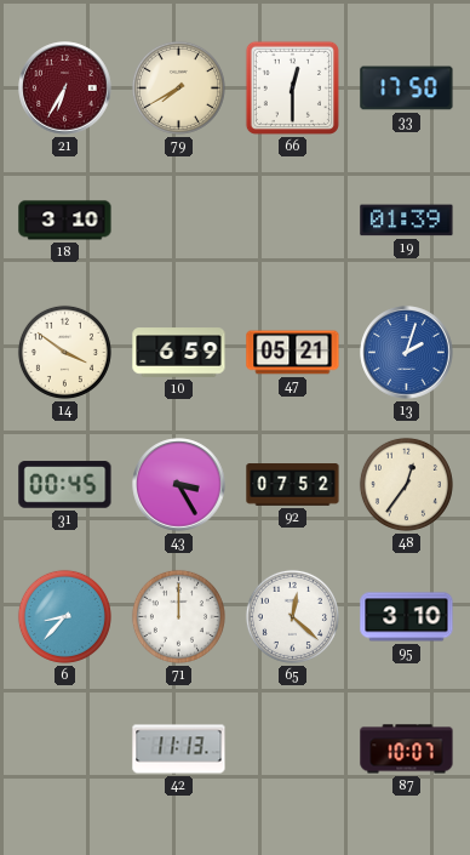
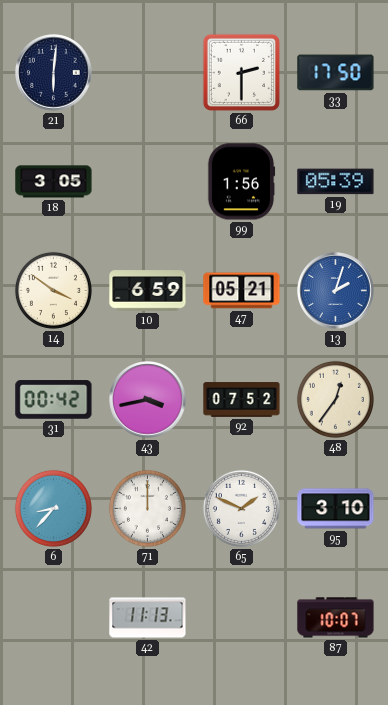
21: 6:35 -> 6:01
21 dial: burgundy -> navy
79: 7:40 -> none
66: 12:30 -> 2:30
18: 3:10 -> 3:05
99: none -> 1:56
19: 01:39 -> 05:39
31: 00:45 -> 00:42
43: 3:25 -> 3:43
65: 12:22 -> 1:49
